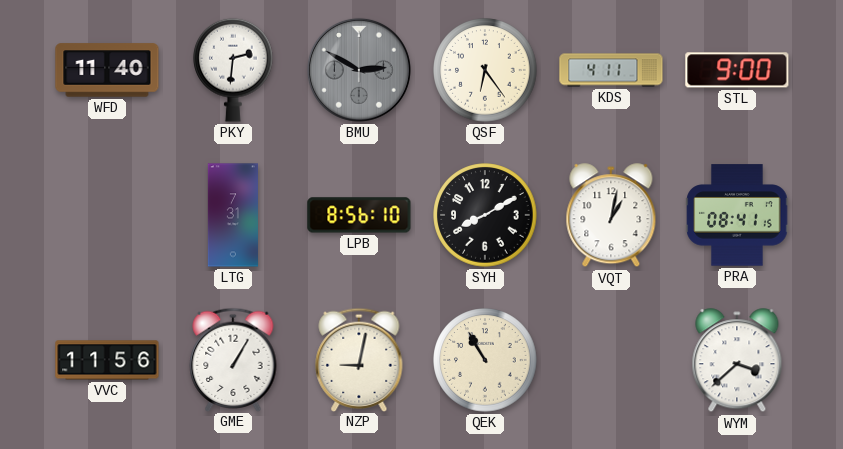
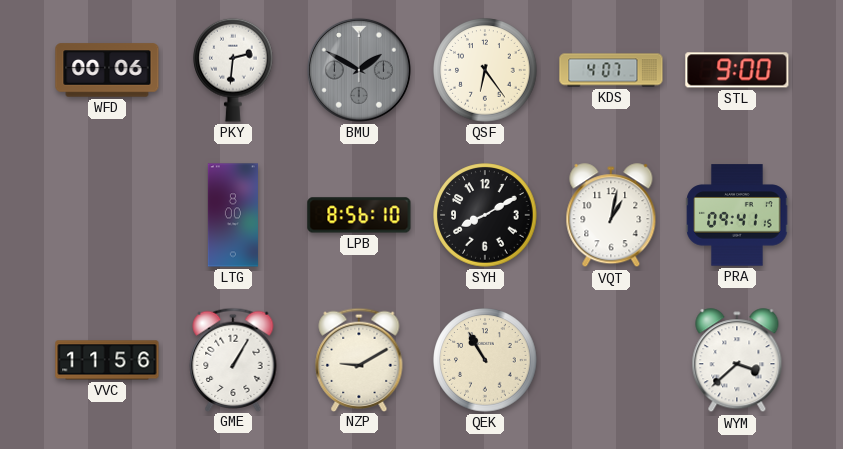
WFD: 11:40 -> 00:06
BMU: 2:50 -> 1:50
KDS: 4:11 -> 4:07
LTG: 7:31 -> 8:00
PRA: 08:41 -> 09:41
NZP: 9:02 -> 9:10
